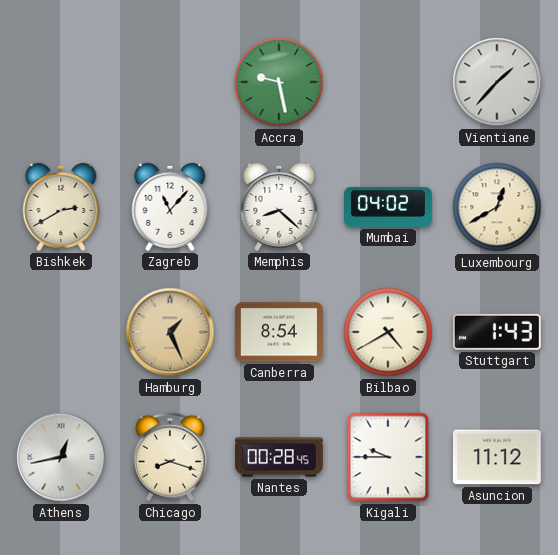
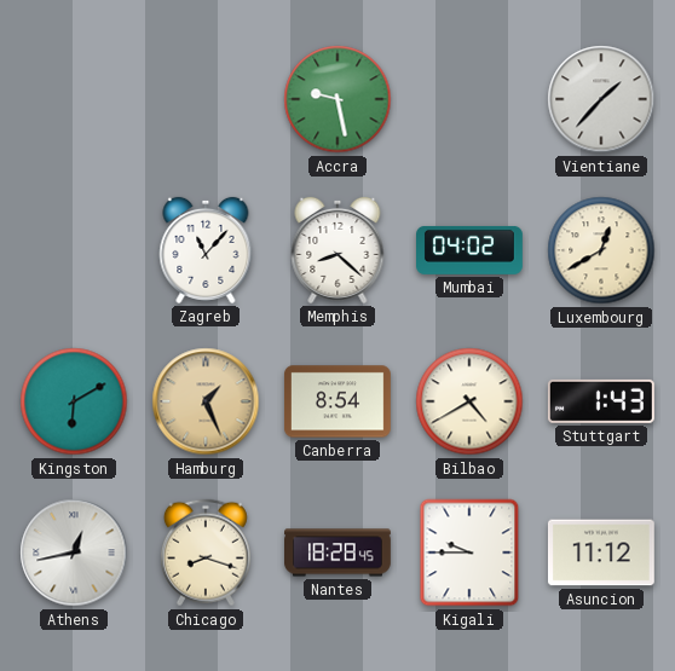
Bishkek: 2:40 -> none
Kingston: none -> 6:10
Nantes: 00:28 -> 18:28
